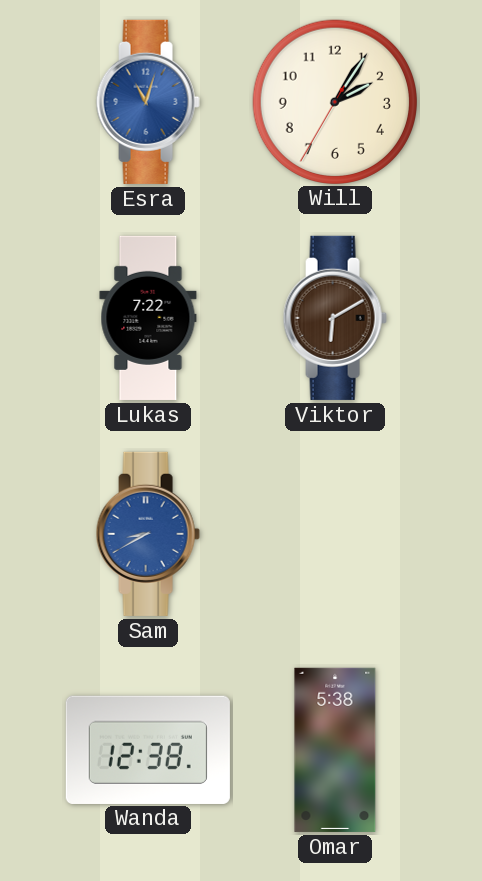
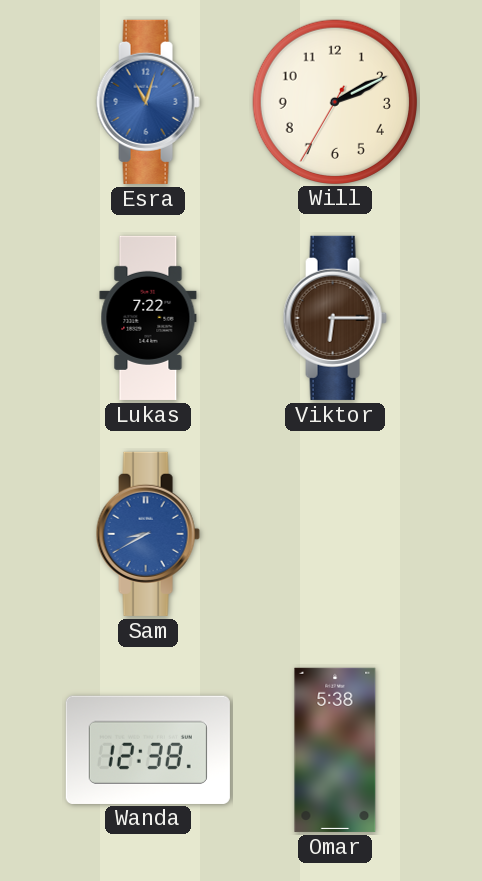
Will: 2:05 -> 2:10
Viktor: 6:10 -> 6:15
